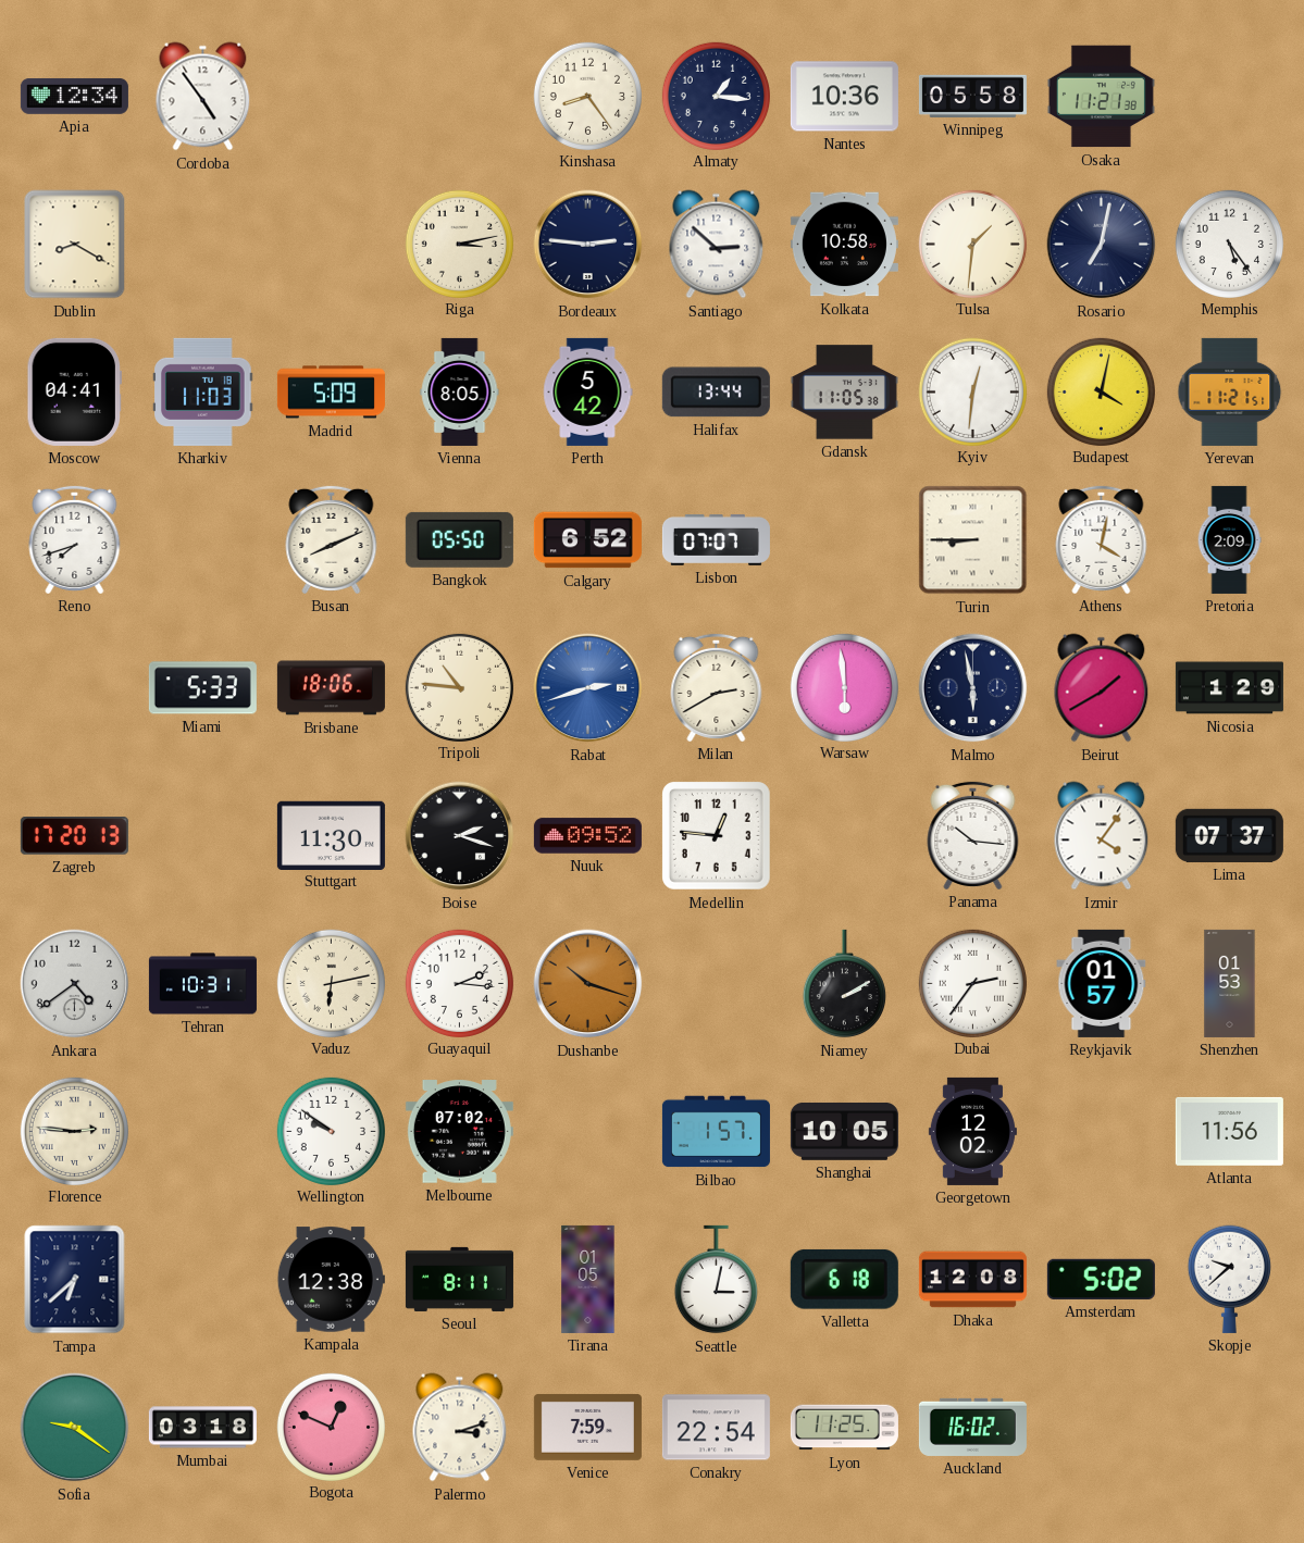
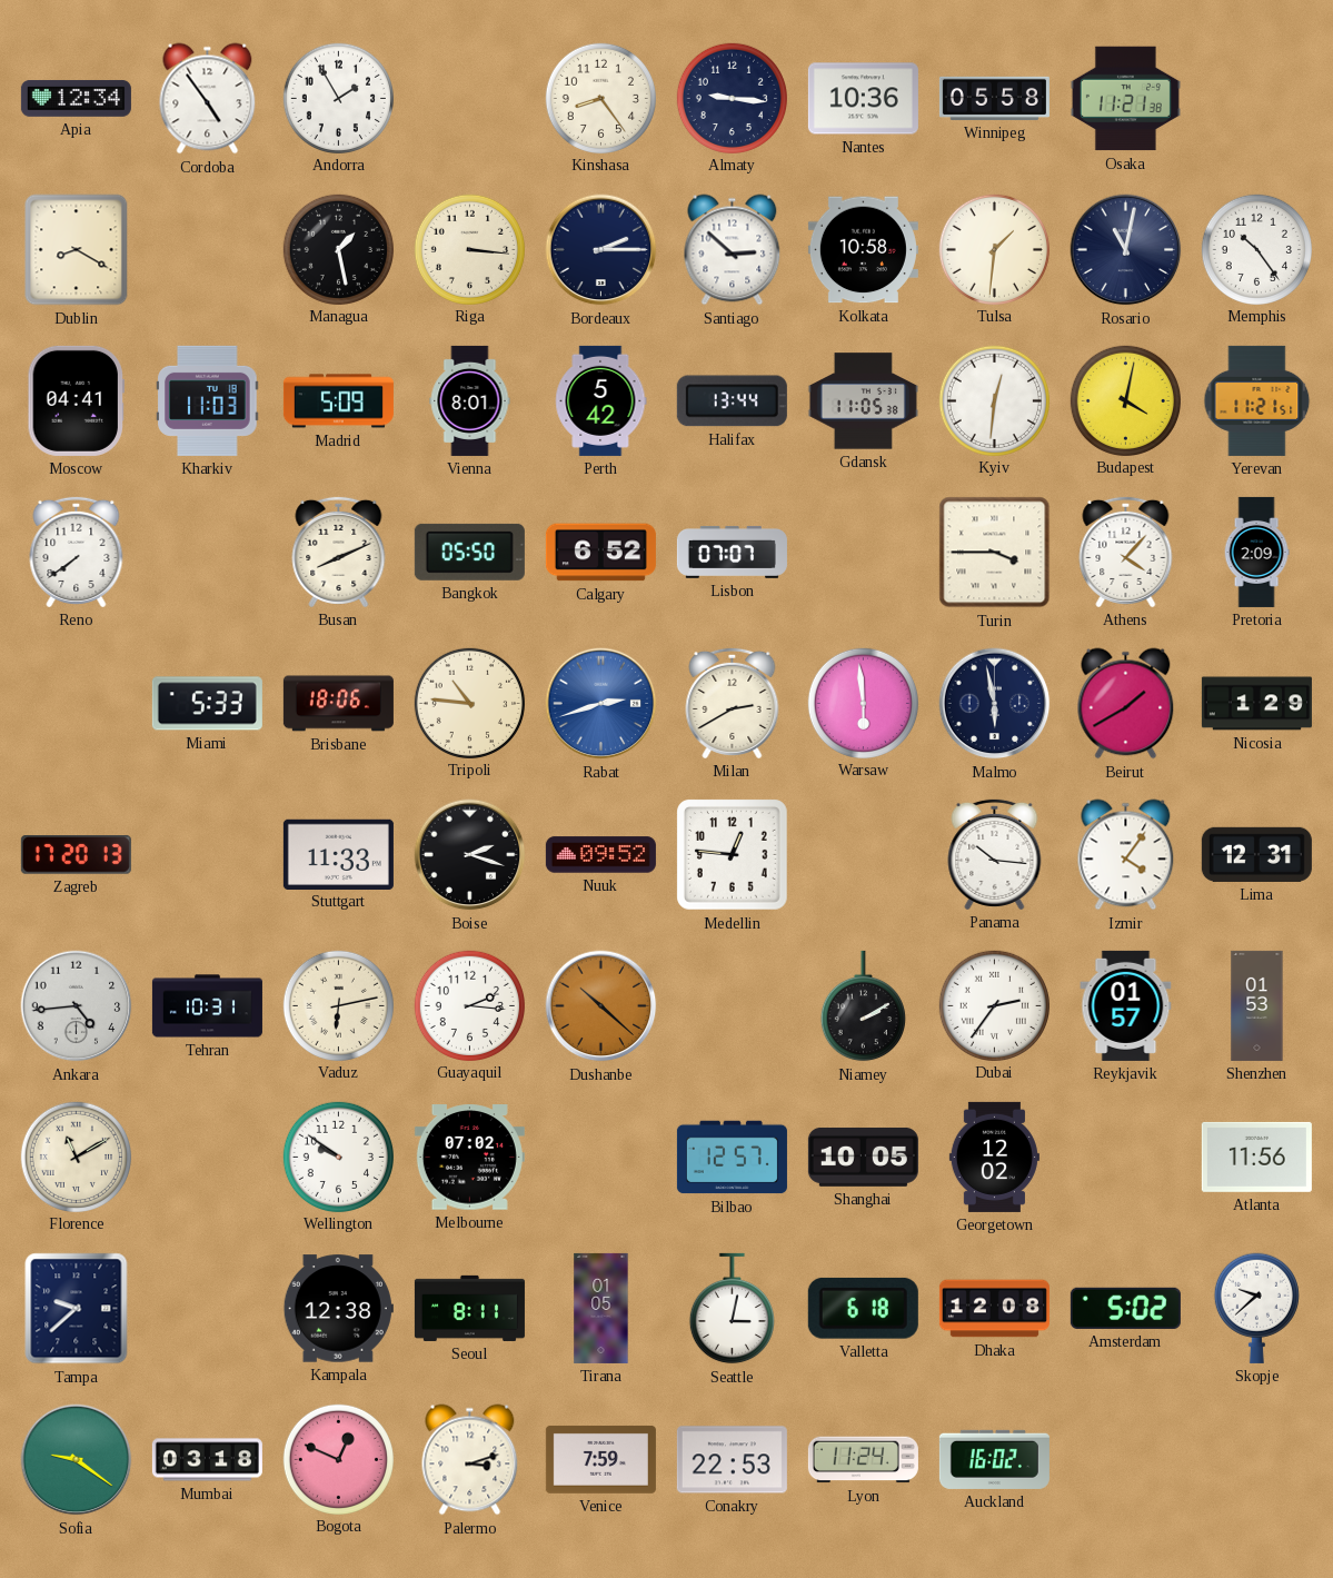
Andorra: none -> 1:55
Almaty: 1:16 -> 9:16
Managua: none -> 1:28
Riga: 3:13 -> 3:16
Bordeaux: 2:46 -> 2:15
Rosario: 7:02 -> 11:02
Memphis: 5:24 -> 10:24
Vienna: 8:05 -> 8:01
Reno: 7:42 -> 7:39
Turin: 8:45 -> 3:45
Athens: 4:02 -> 4:07
Stuttgart: 11:30 -> 11:33
Lima: 07:37 -> 12:31
Ankara: 4:39 -> 4:44
Dushanbe: 10:18 -> 10:22
Florence: 2:46 -> 11:10
Bilbao: 1:57 -> 12:57
Tampa: 6:38 -> 9:38
Conakry: 22:54 -> 22:53
Lyon: 11:25 -> 11:24
